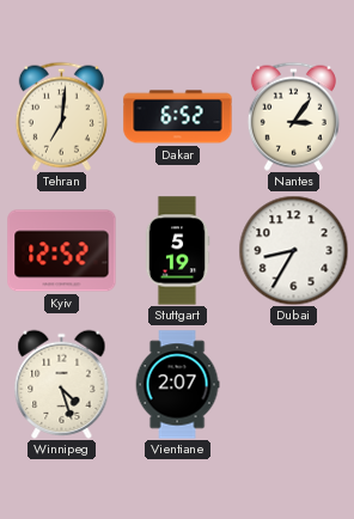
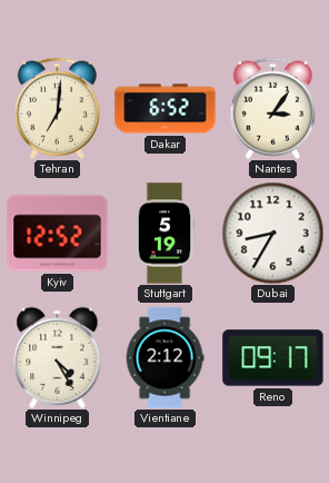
Winnipeg: 4:27 -> 4:25
Vientiane: 2:07 -> 2:12
Reno: none -> 09:17
